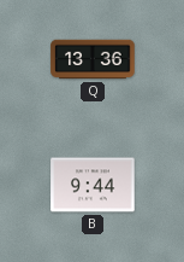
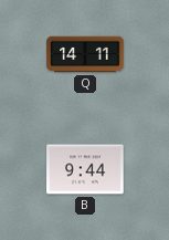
Q: 13:36 -> 14:11
